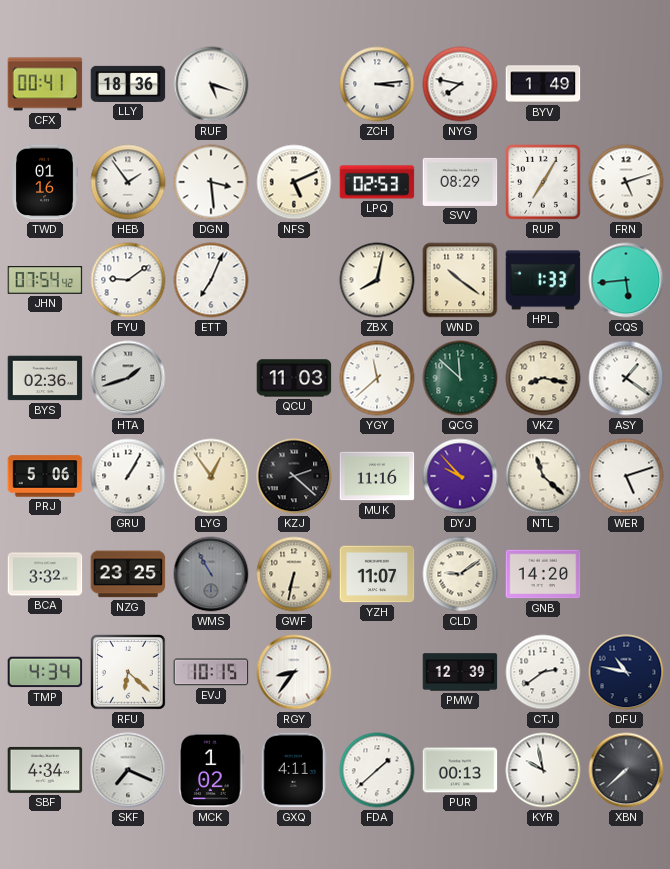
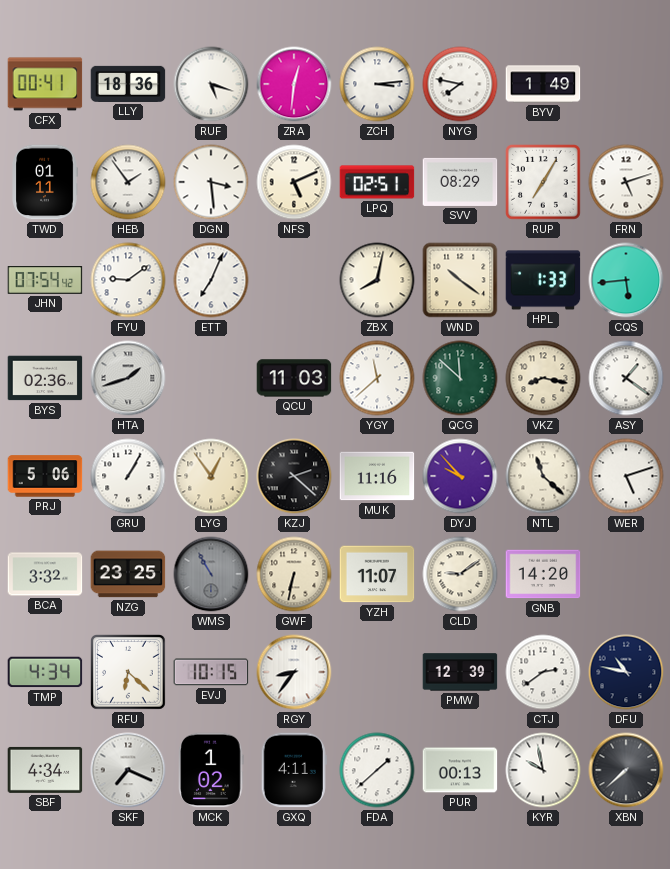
ZRA: none -> 12:31
TWD: 01:16 -> 01:11
LPQ: 02:53 -> 02:51
